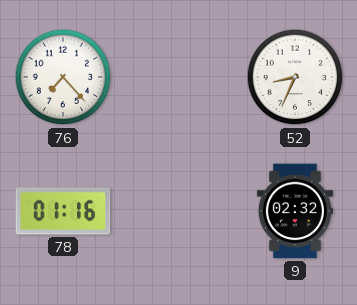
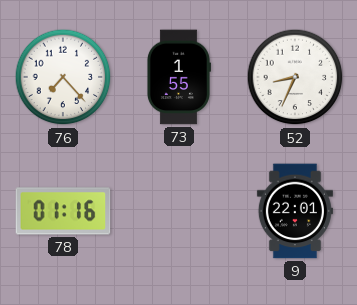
73: none -> 1:55
9: 02:32 -> 22:01
